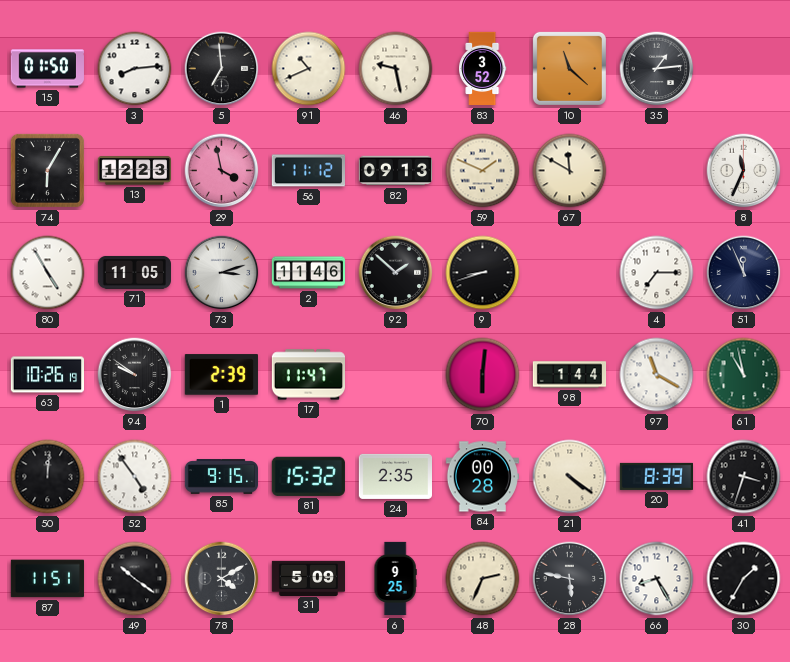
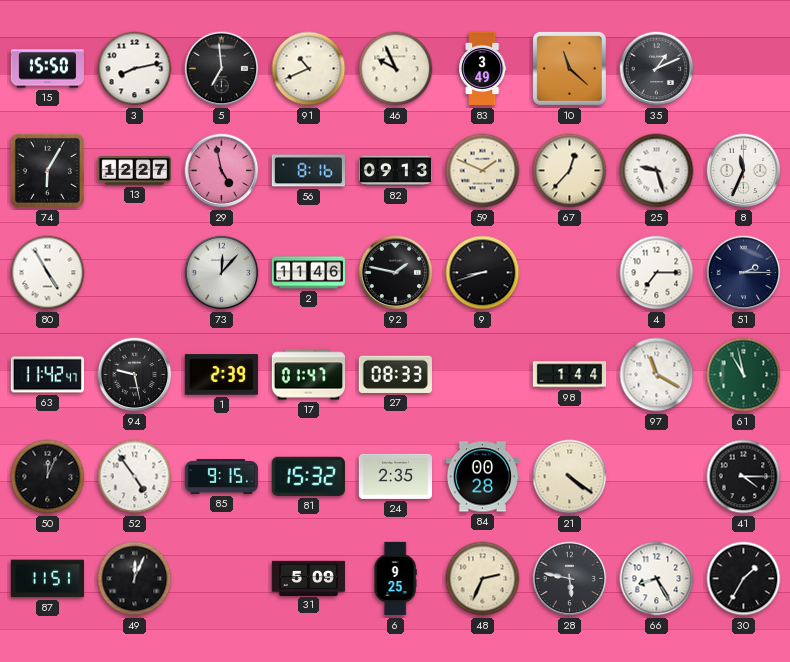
15: 01:50 -> 15:50
3: 8:14 -> 8:13
46: 9:28 -> 9:56
83: 3:52 -> 3:49
35: 1:14 -> 1:11
13: 12:23 -> 12:27
29: 3:58 -> 4:58
56: 11:12 -> 8:16
67: 11:50 -> 12:37
25: none -> 9:27
71: 11:05 -> none
73: 3:12 -> 12:07
92: 1:52 -> 1:47
51: 11:56 -> 2:15
63: 10:26 -> 11:42
94: 9:51 -> 9:28
17: 11:47 -> 01:47
27: none -> 08:33
70: 6:01 -> none
50: 12:01 -> 12:04
20: 8:39 -> none
41: 3:33 -> 4:15
49: 10:21 -> 12:04
78: 4:10 -> none
